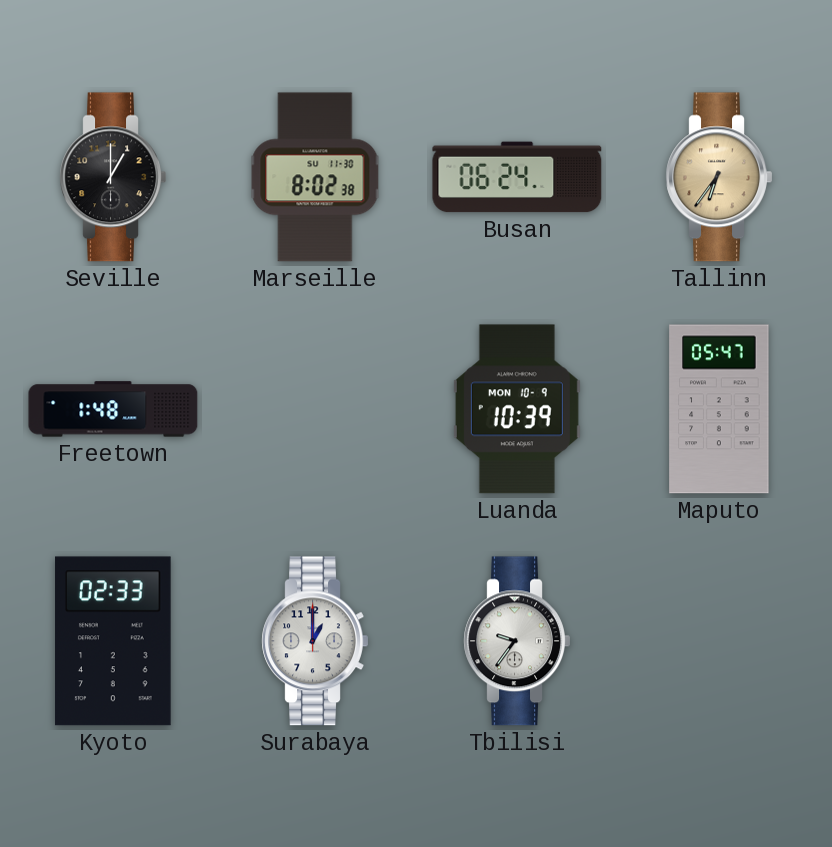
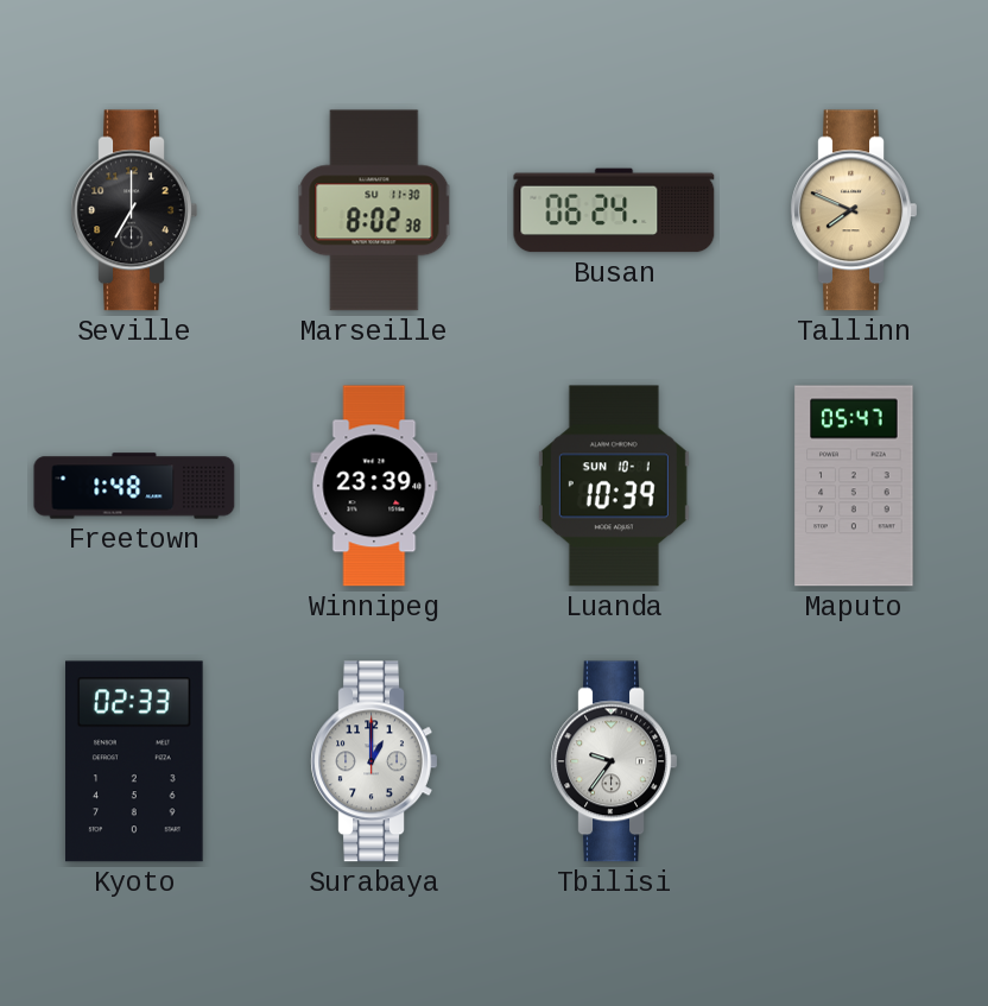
Seville: 1:00 -> 7:00
Tallinn: 6:36 -> 7:49
Winnipeg: none -> 23:39
Luanda date: MON 10-9 -> SUN 10-1
